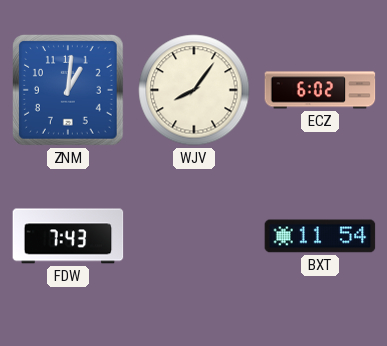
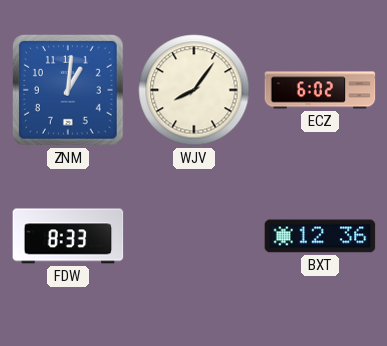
FDW: 7:43 -> 8:33
BXT: 11:54 -> 12:36
